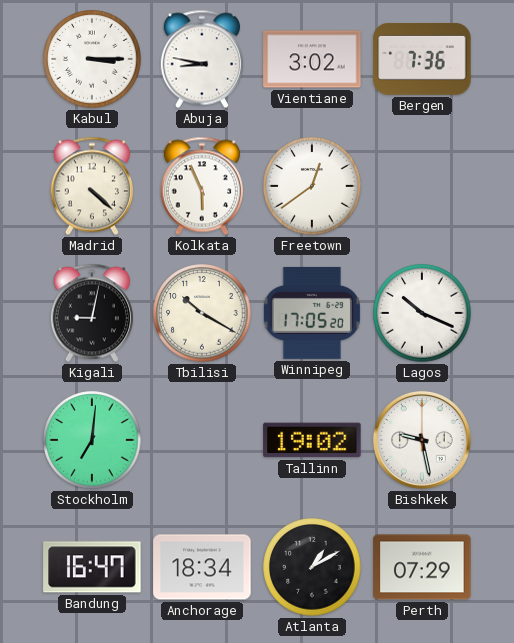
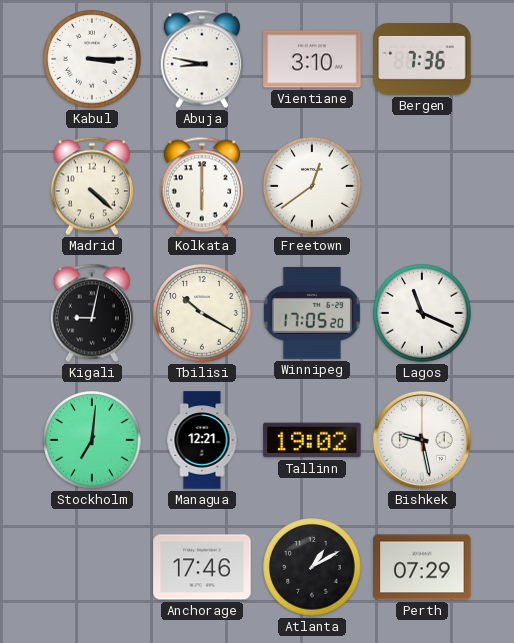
Vientiane: 3:02 -> 3:10
Kolkata: 5:56 -> 6:00
Lagos: 10:19 -> 11:19
Managua: none -> 12:21
Bandung: 16:47 -> none
Anchorage: 18:34 -> 17:46
